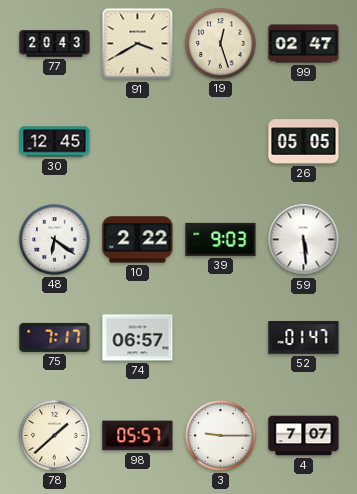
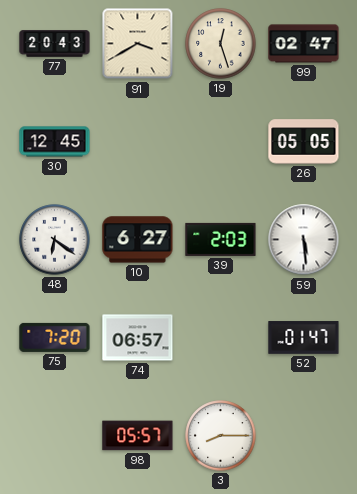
10: 2:22 -> 6:27
39: 9:03 -> 2:03
75: 7:17 -> 7:20
78: 1:38 -> none
3: 9:15 -> 8:15
4: 7:07 -> none
